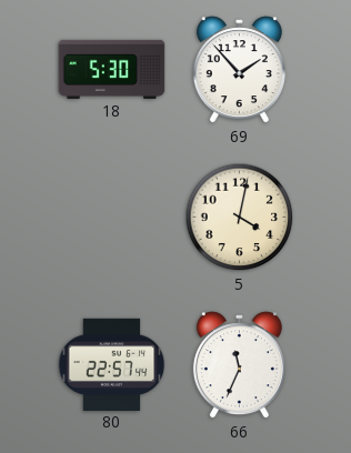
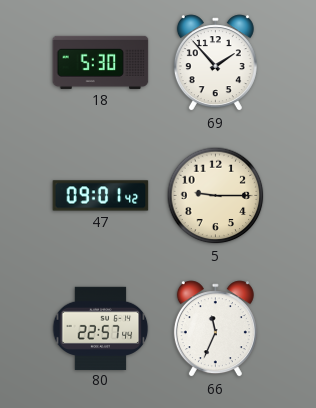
47: none -> 09:01
5: 4:02 -> 9:15
